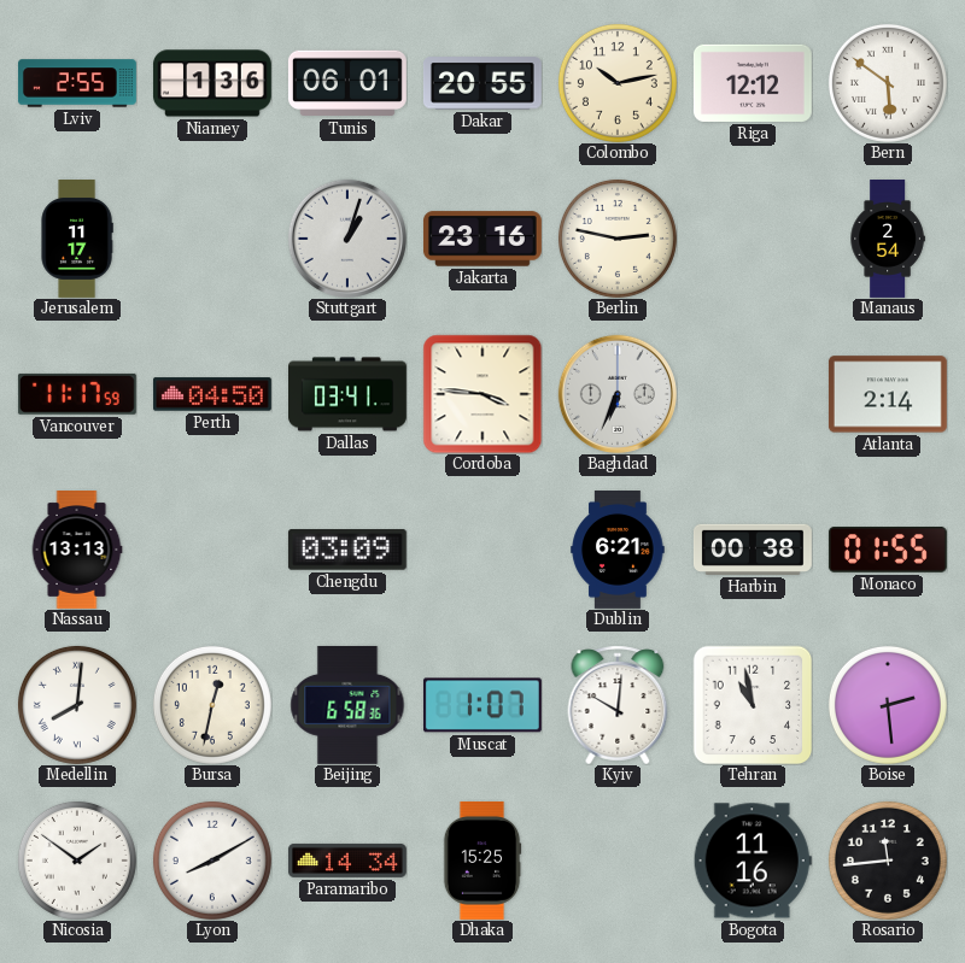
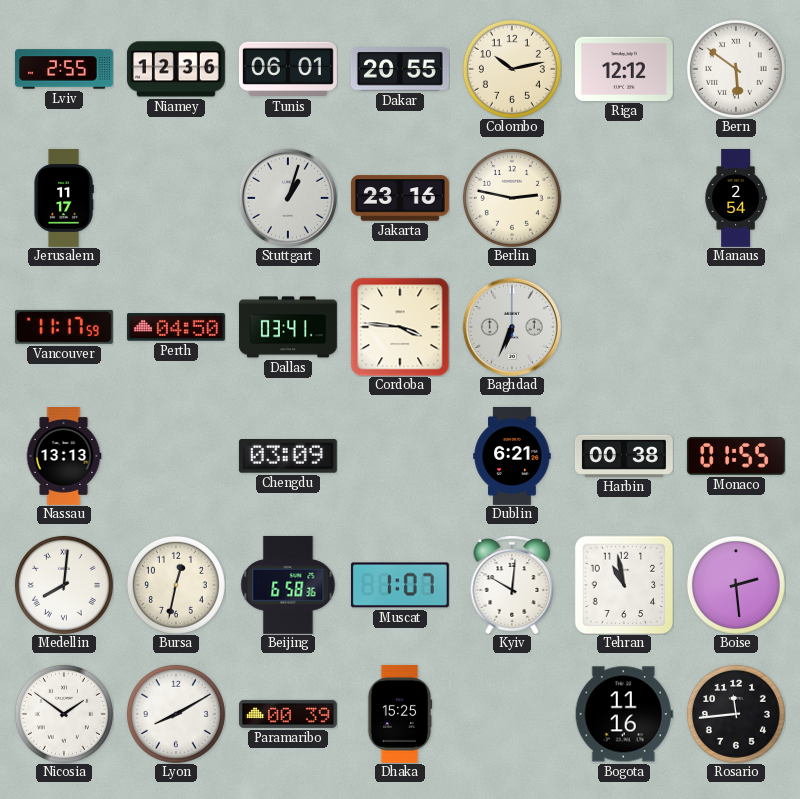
Niamey: 1:36 -> 12:36
Atlanta: 2:14 -> none
Paramaribo: 14:34 -> 00:39
